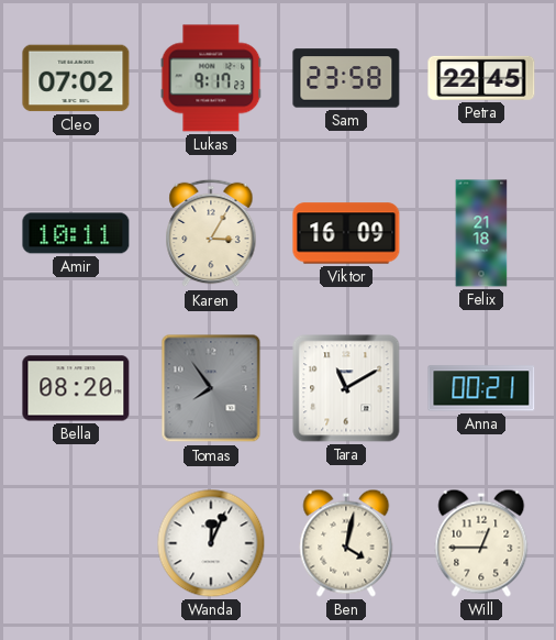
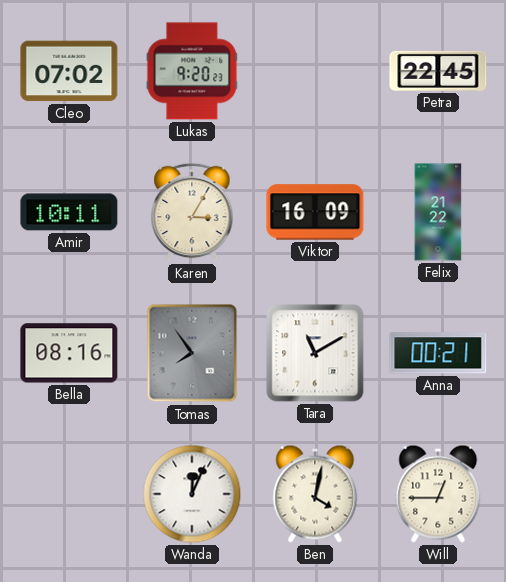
Lukas: 9:17 -> 9:20
Sam: 23:58 -> none
Felix: 21:18 -> 21:22
Bella: 08:20 -> 08:16
